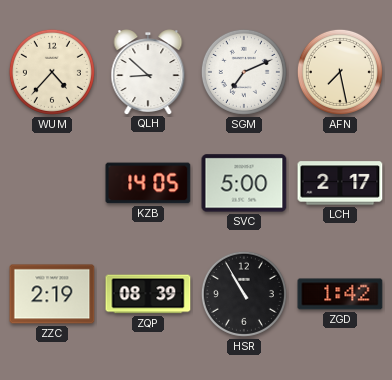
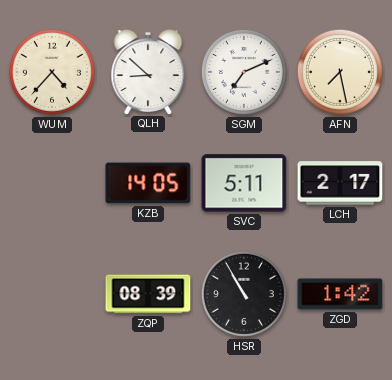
SVC: 5:00 -> 5:11
ZZC: 2:19 -> none
